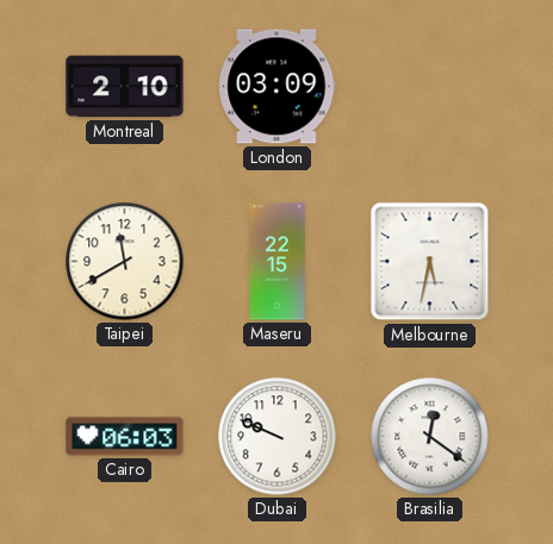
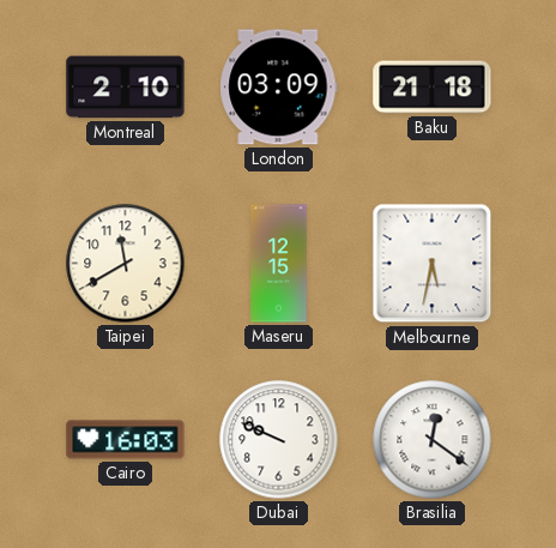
Baku: none -> 21:18
Maseru: 22:15 -> 12:15
Cairo: 06:03 -> 16:03
